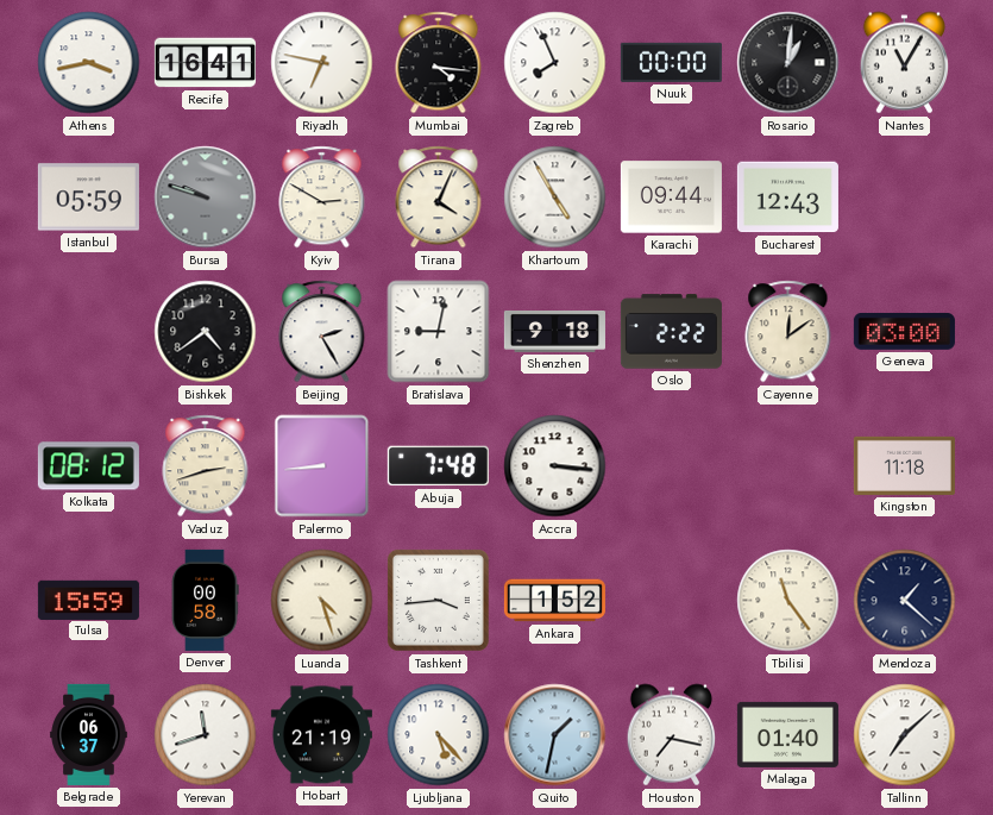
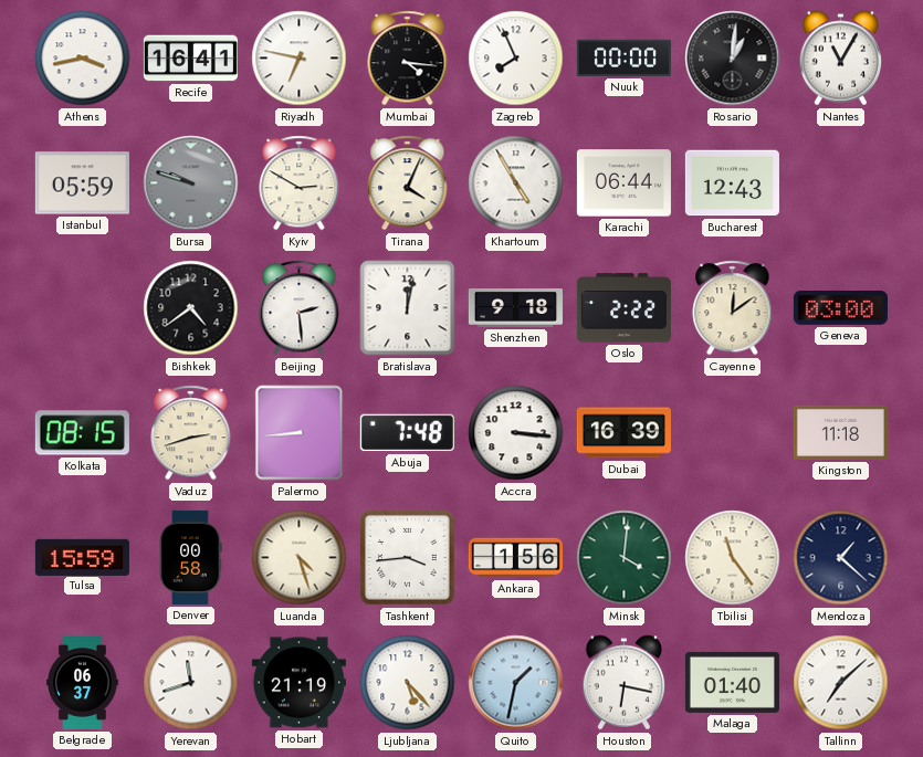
Karachi: 09:44 -> 06:44
Beijing: 2:25 -> 2:29
Bratislava: 9:02 -> 12:02
Kolkata: 08:12 -> 08:15
Dubai: none -> 16:39
Ankara: 1:52 -> 1:56
Minsk: none -> 4:01
Houston: 7:17 -> 6:17
